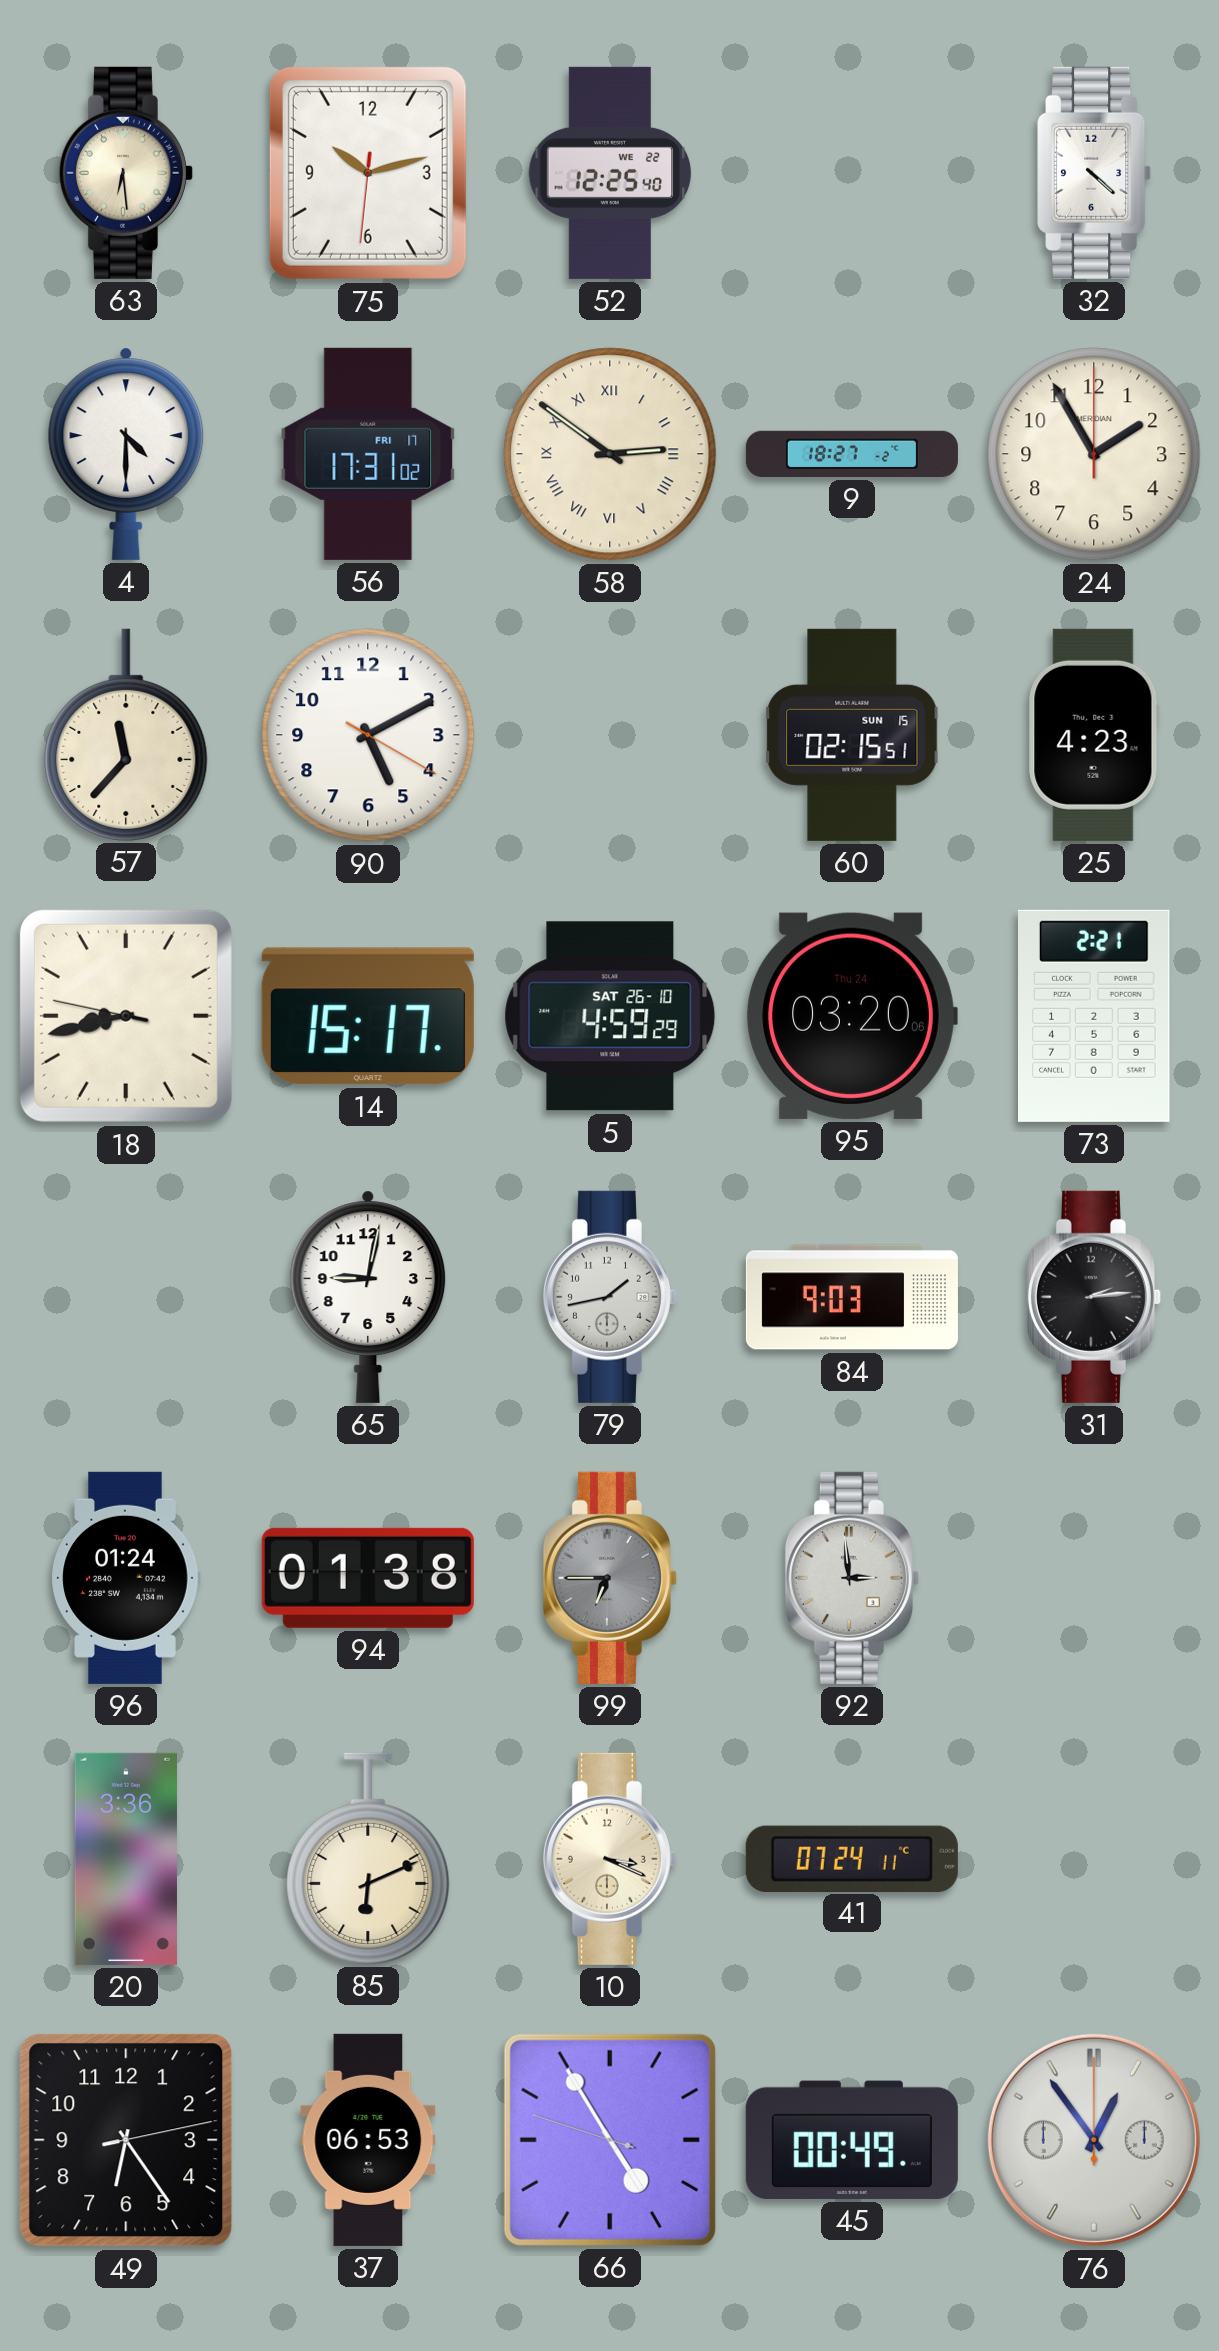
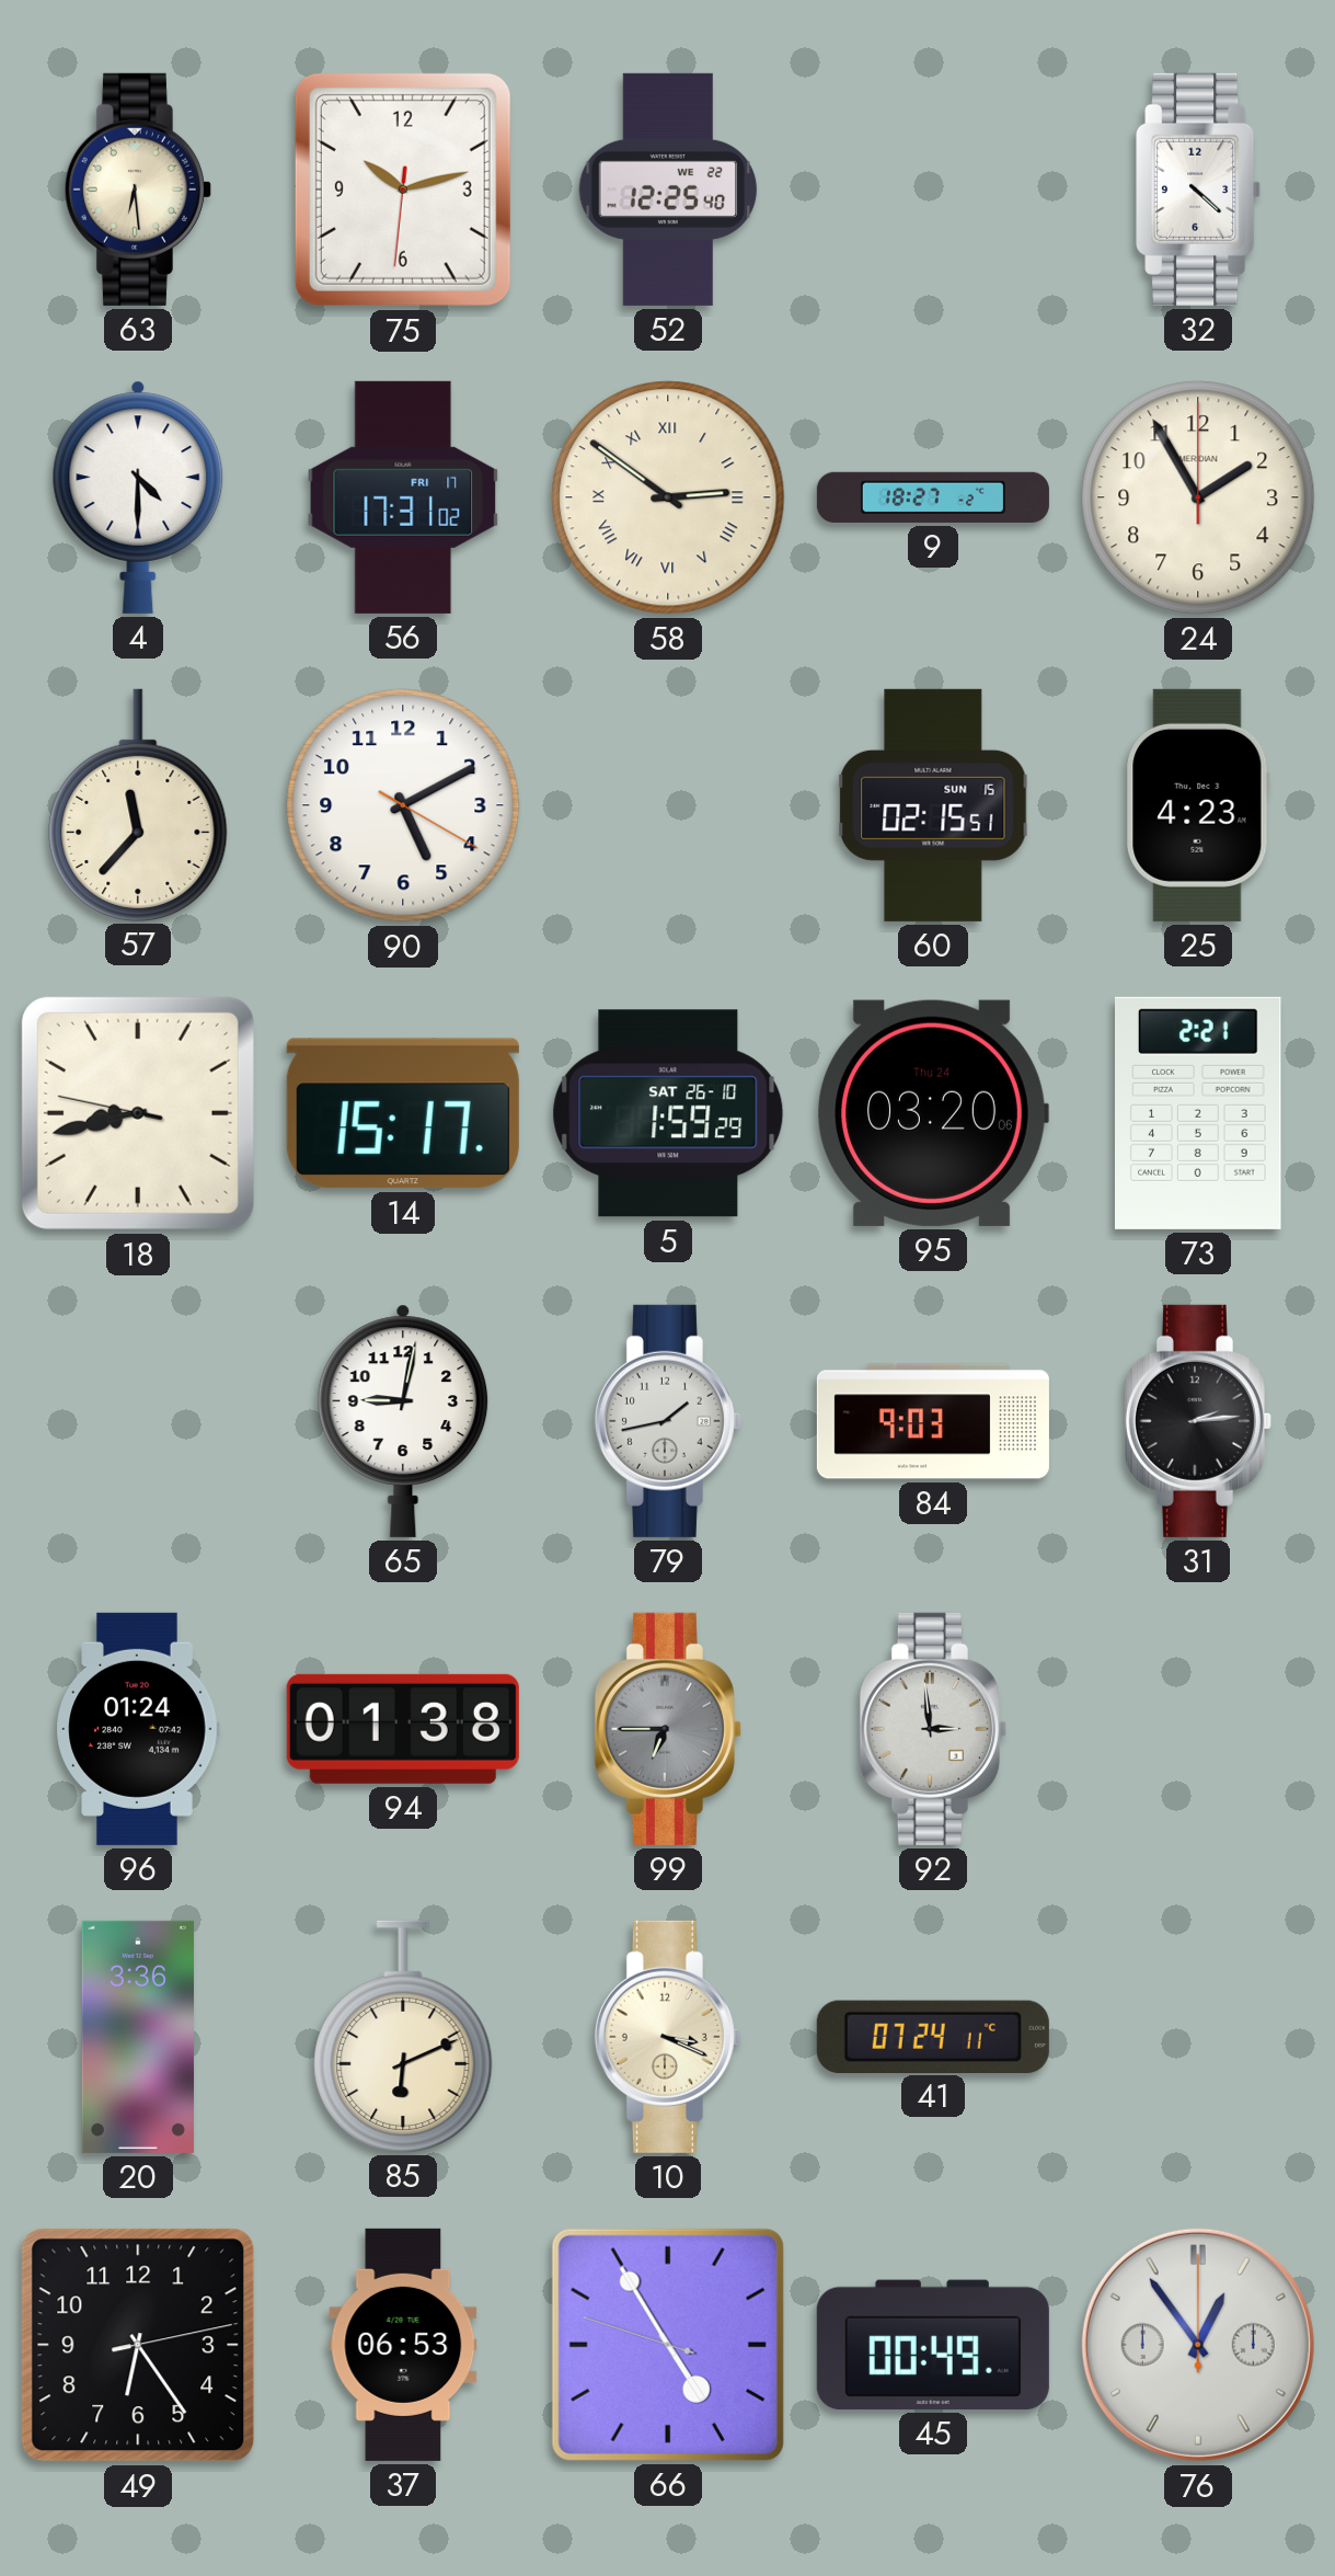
5: 4:59 -> 1:59
